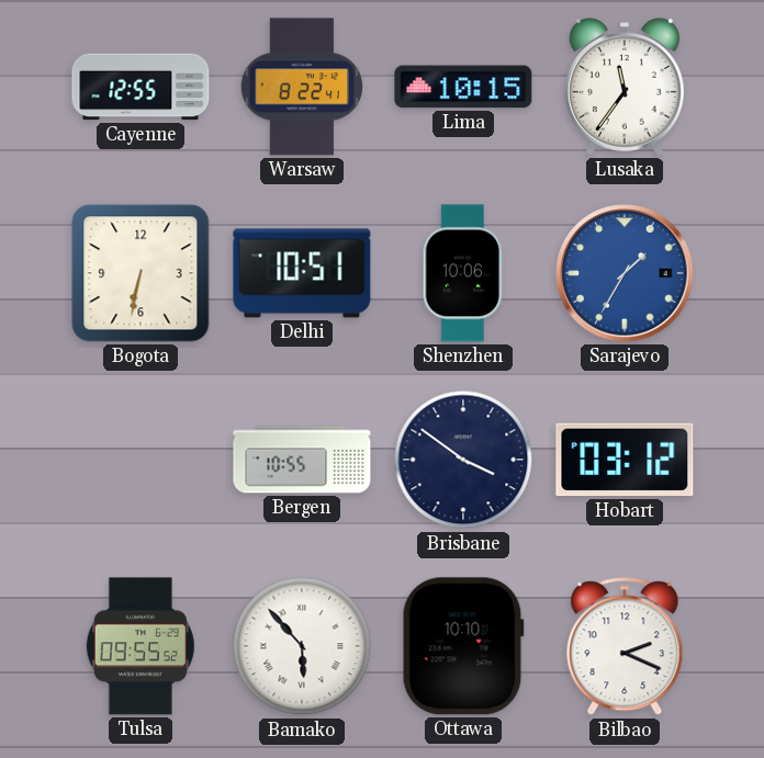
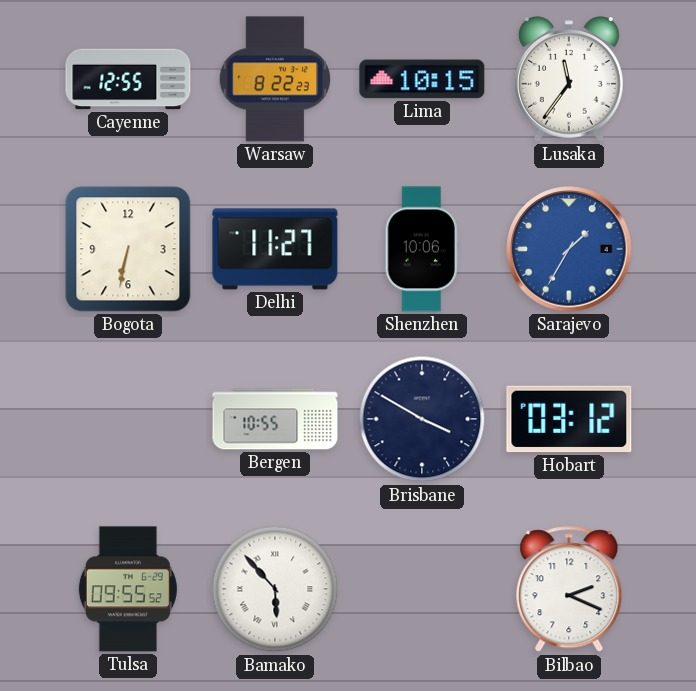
Warsaw: 8:22:41 -> 8:22:23
Delhi: 10:51 -> 11:27
Brisbane: 3:51 -> 3:50
Ottawa: 10:10 -> none
